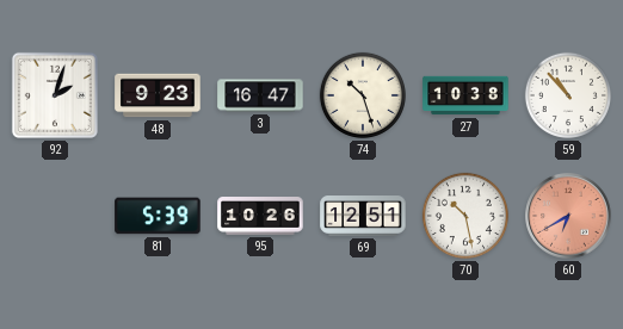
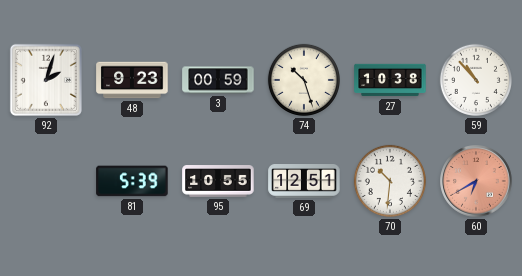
3: 16:47 -> 00:59
95: 10:26 -> 10:55
70: 10:28 -> 10:31
